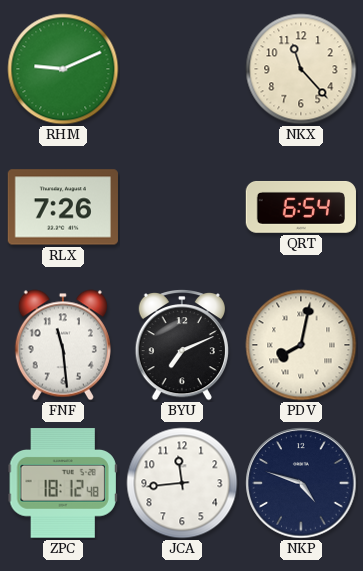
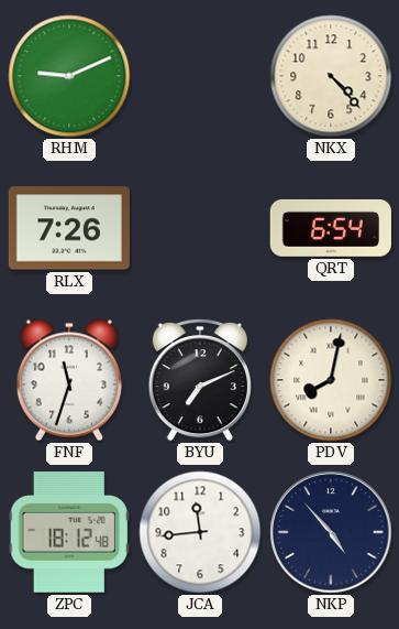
NKX: 11:23 -> 4:23
FNF: 11:29 -> 11:33
NKP: 4:48 -> 4:53
